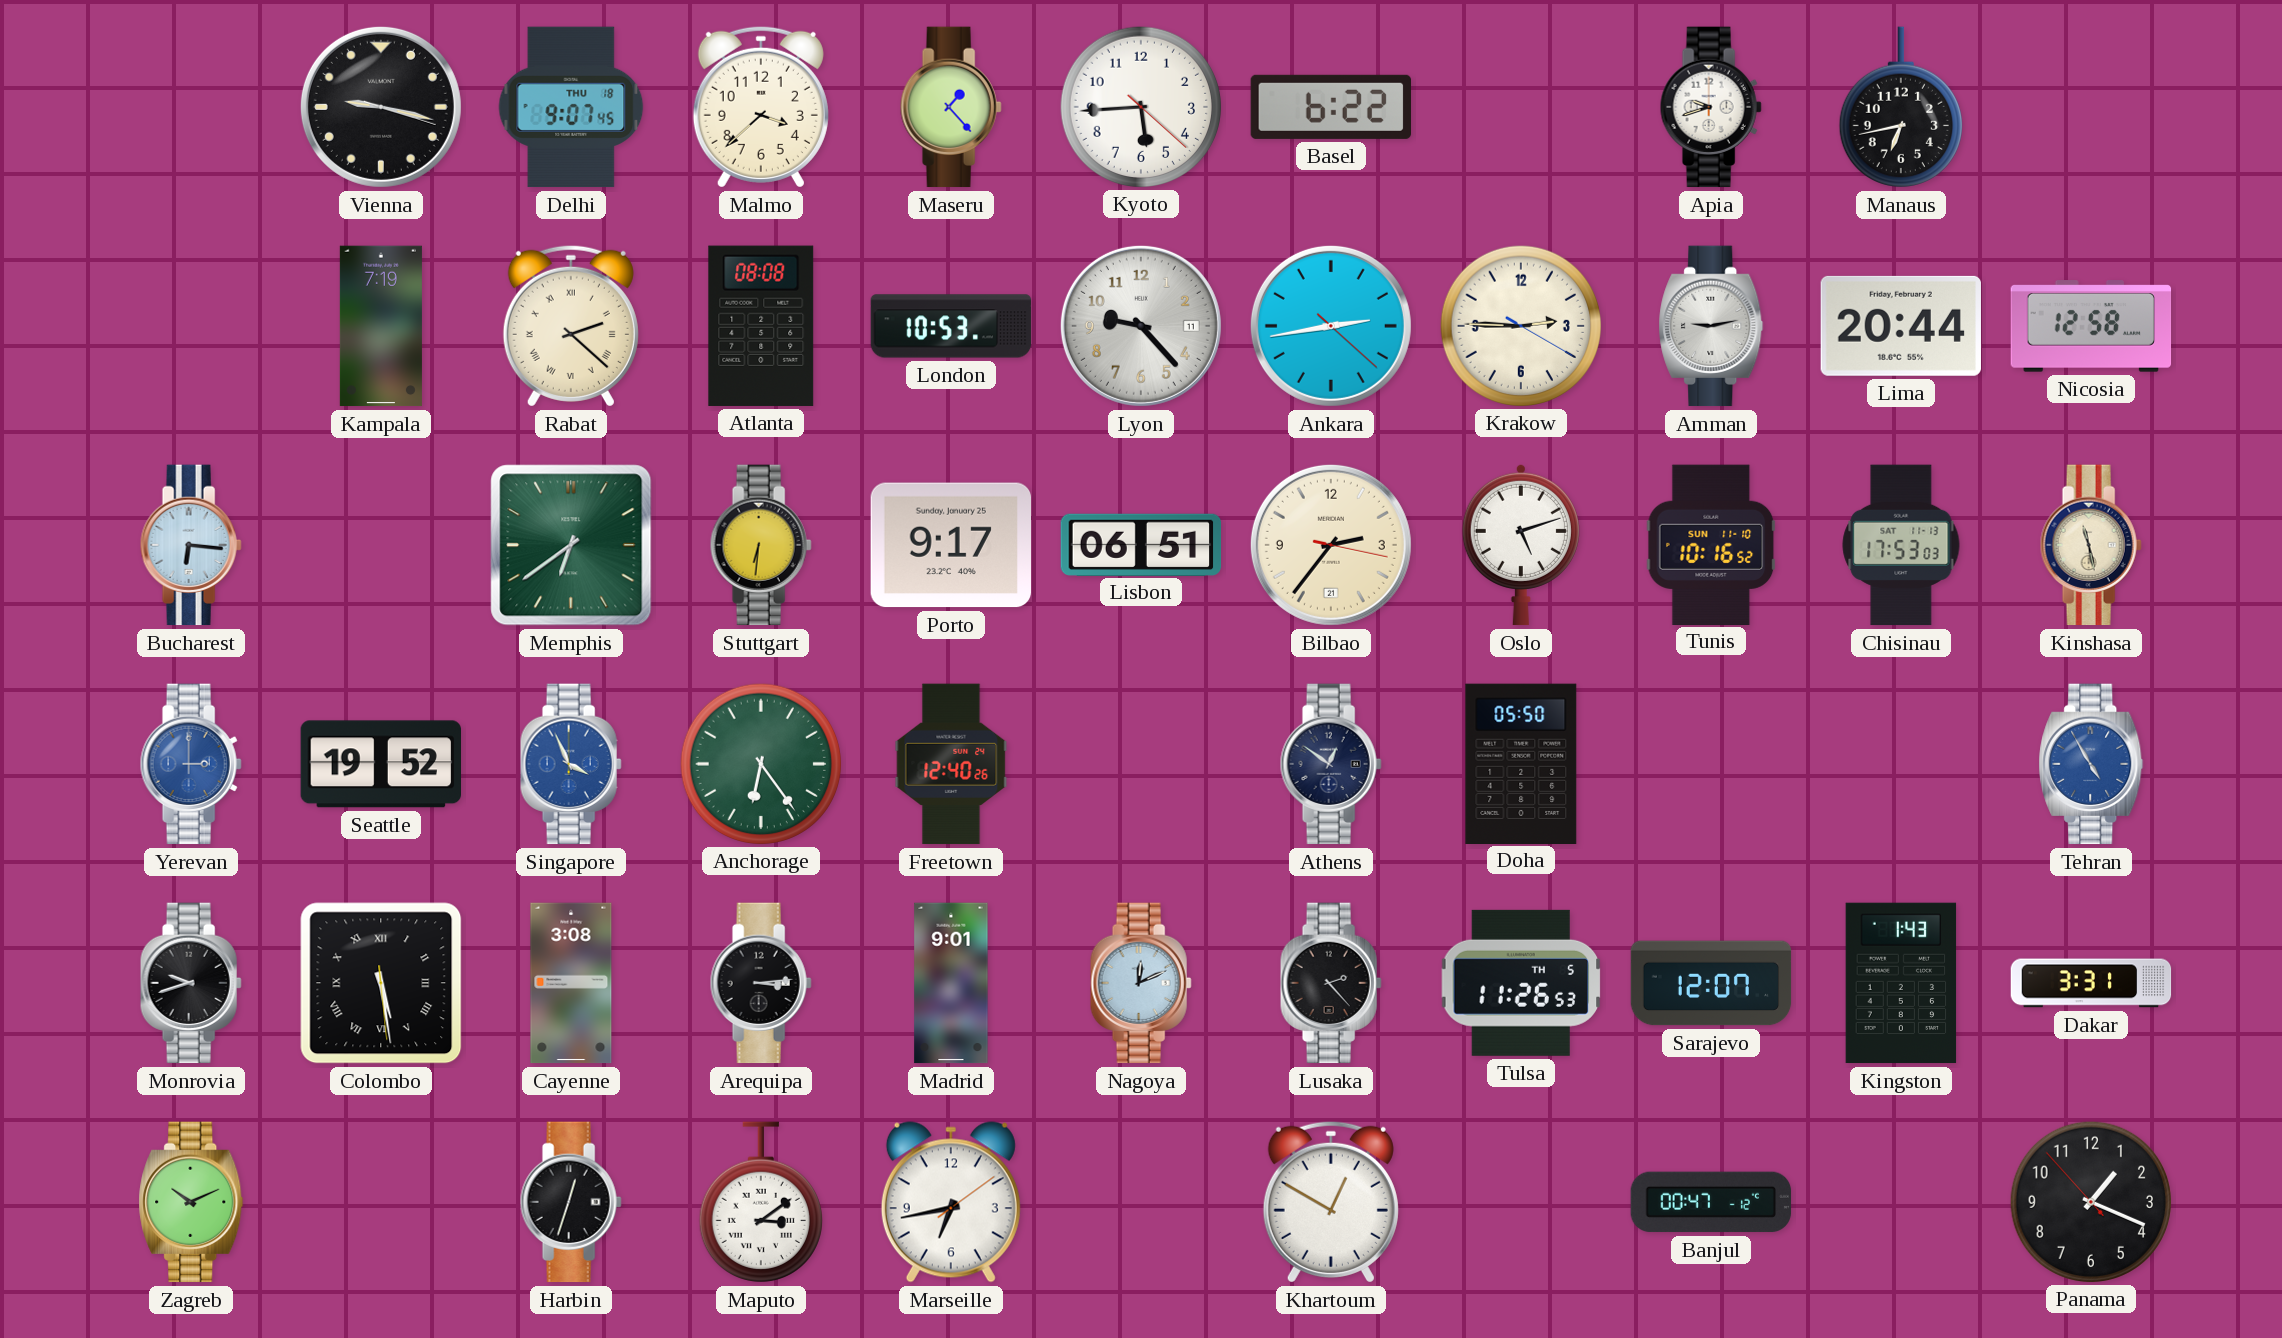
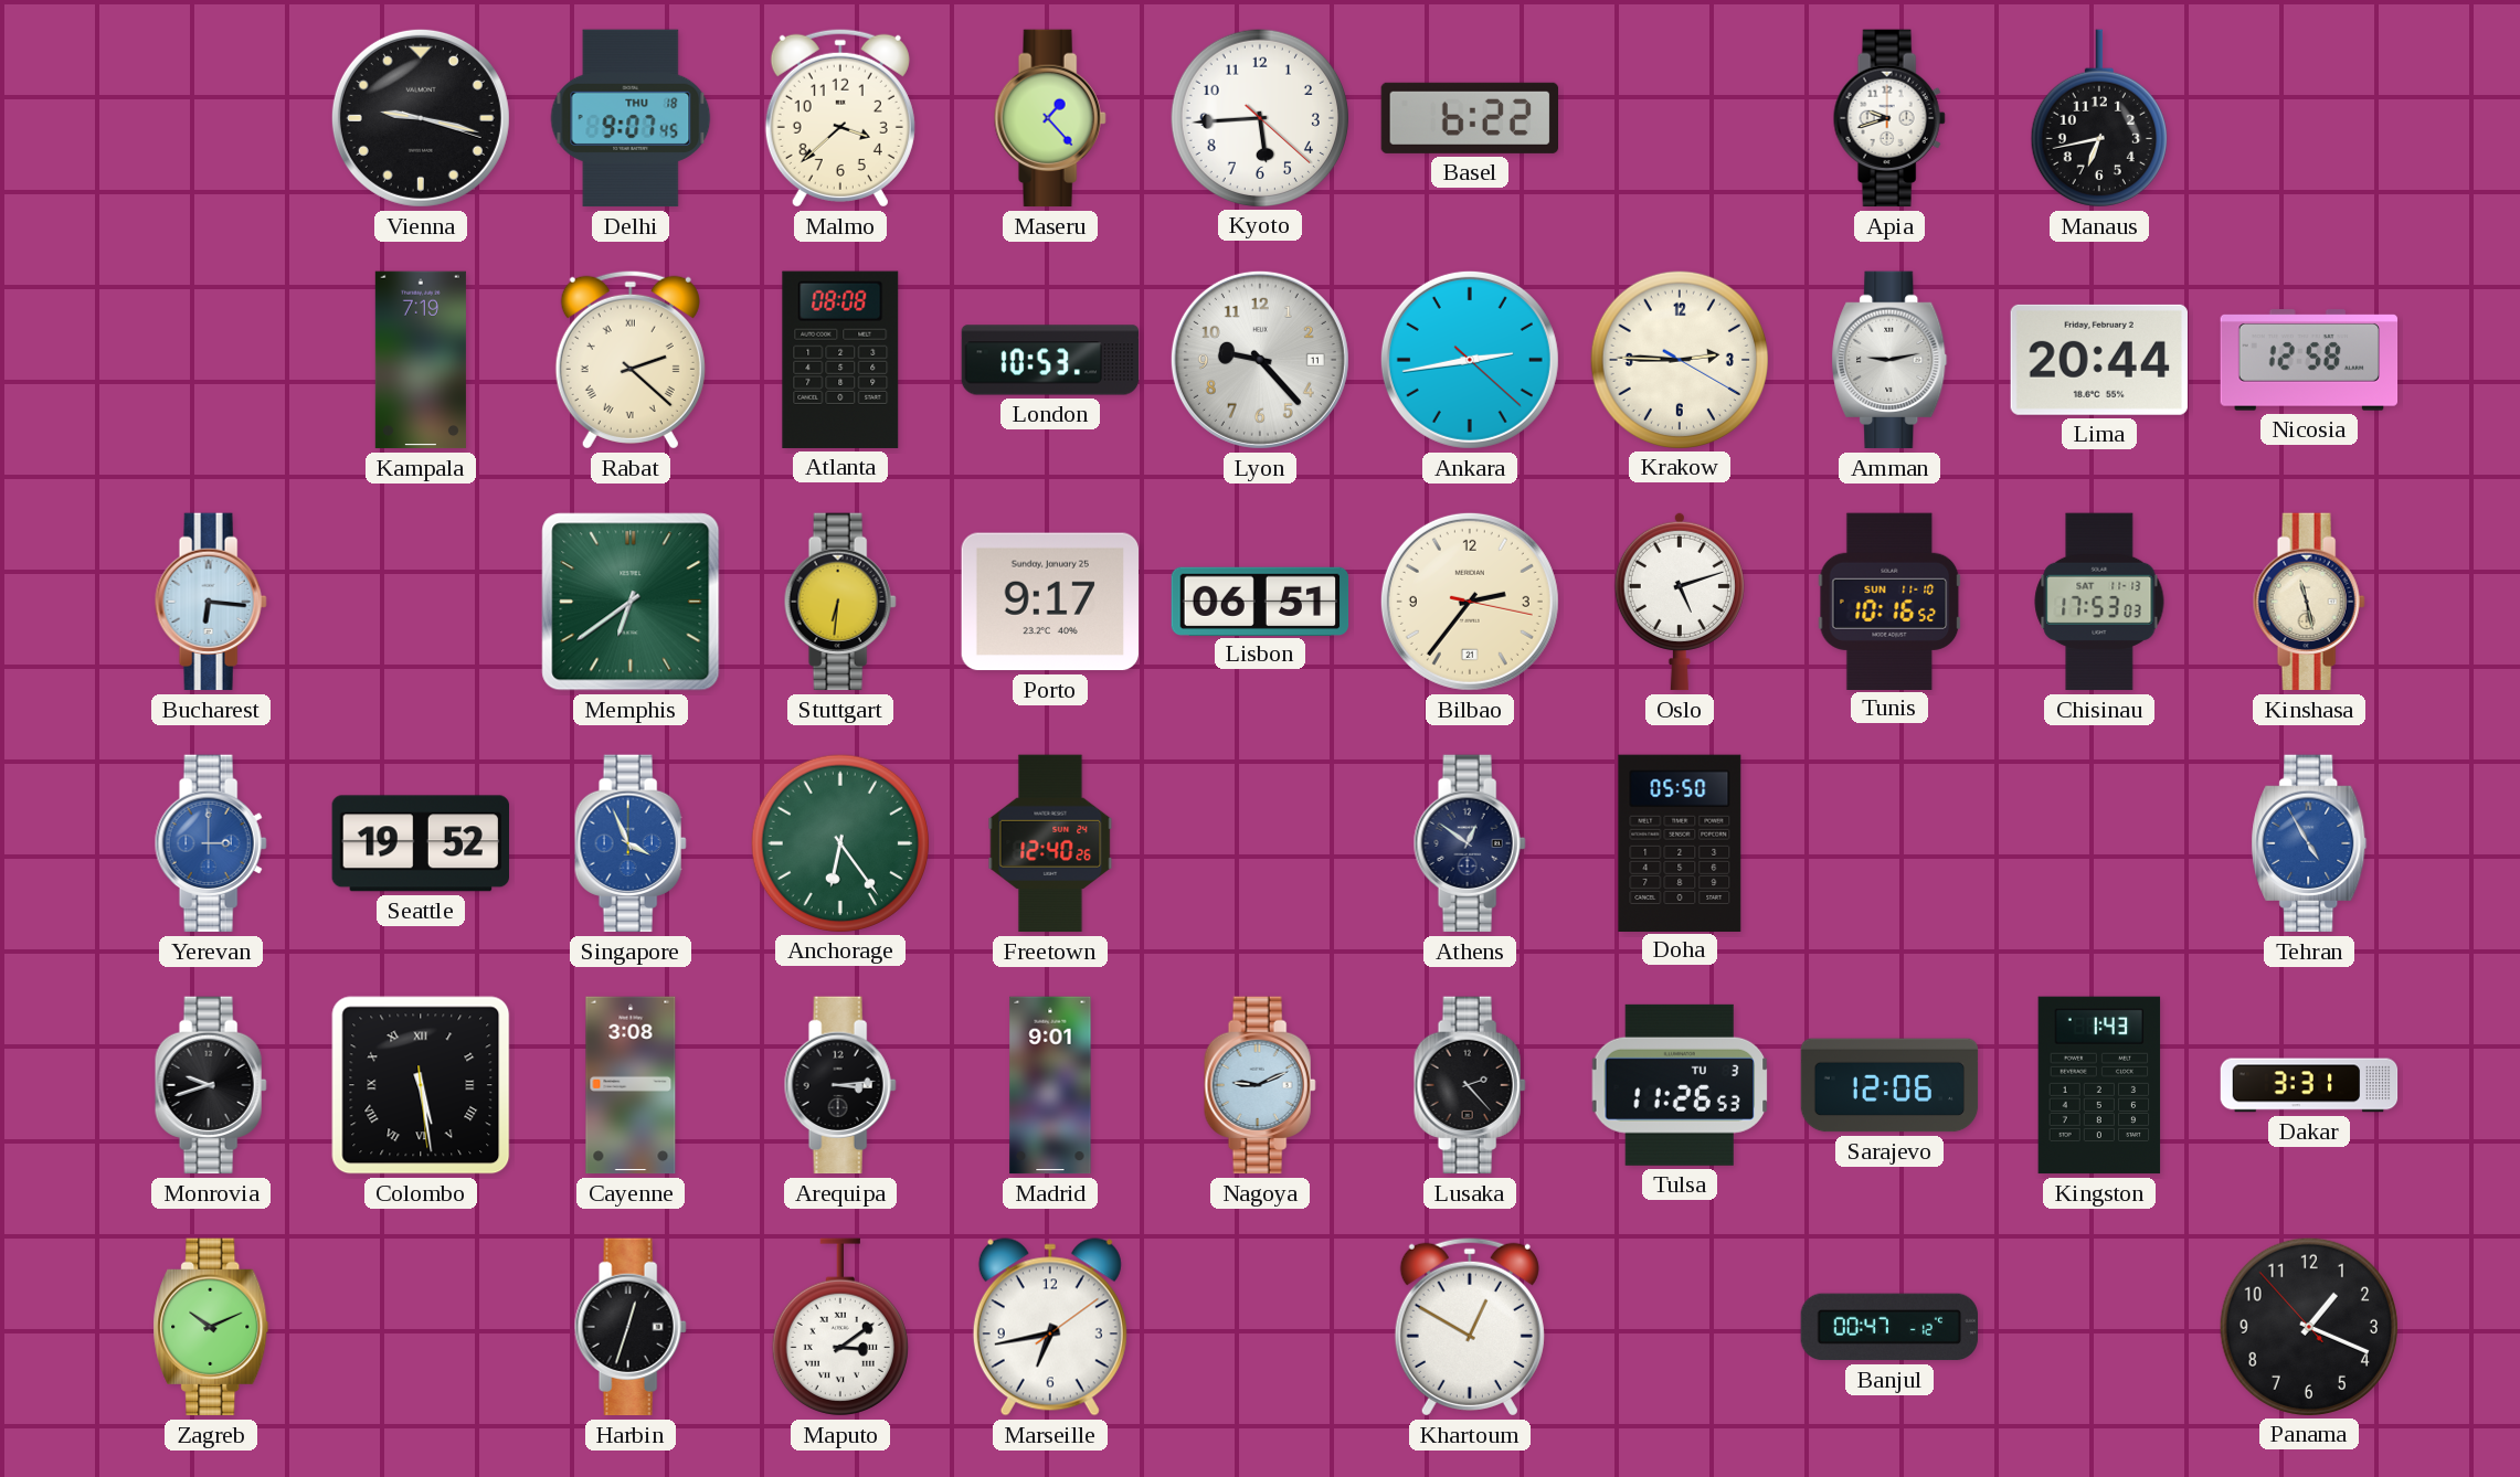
Nagoya: 12:11 -> 9:11
Tulsa date: TH 5 -> TU 3
Sarajevo: 12:07 -> 12:06
